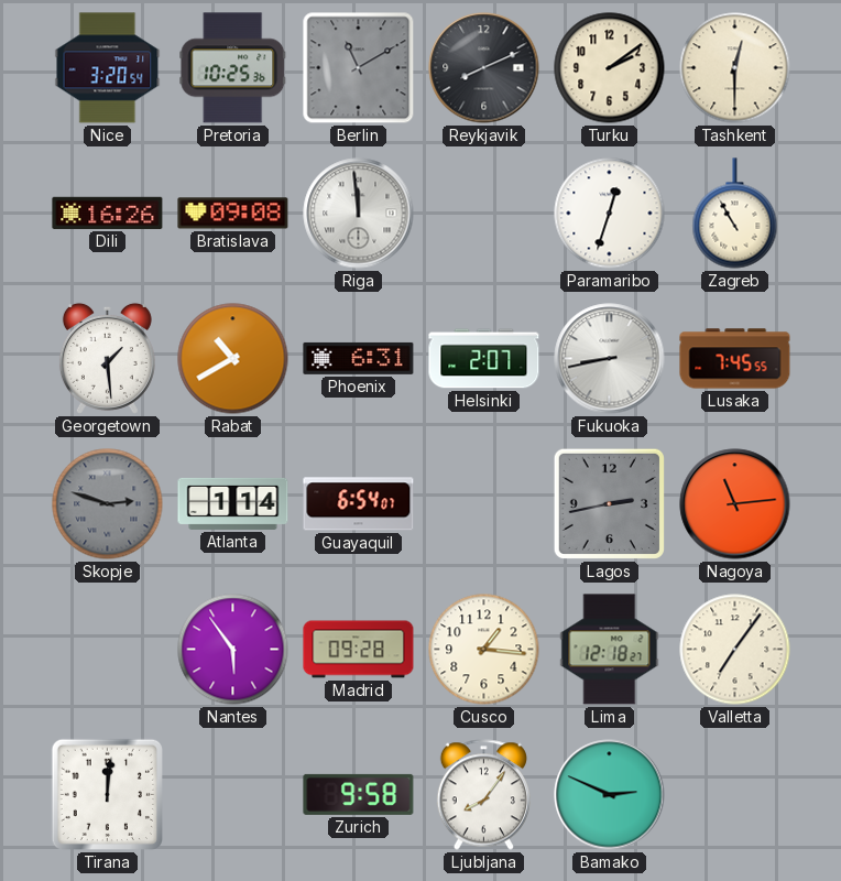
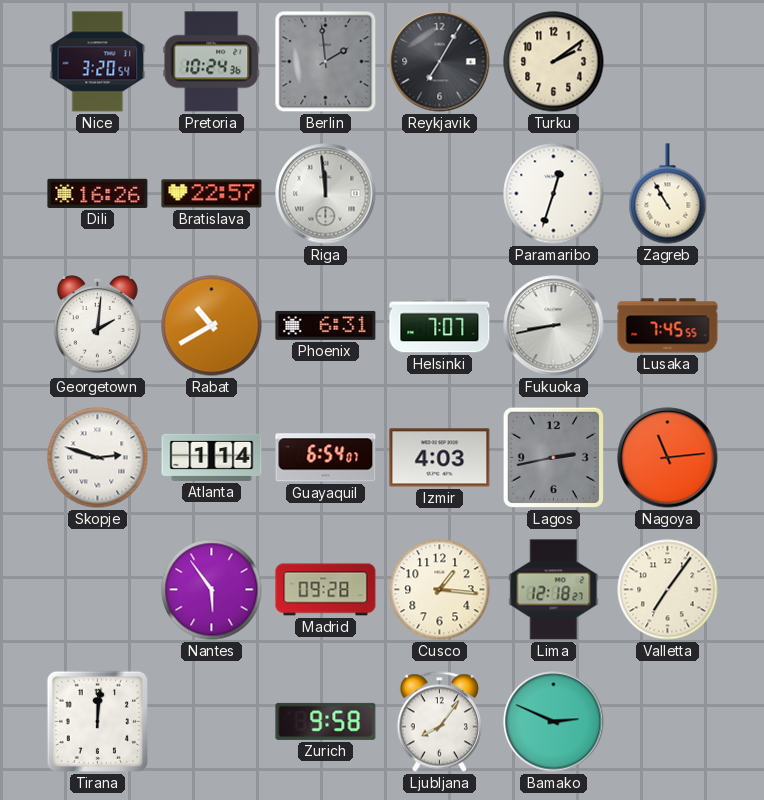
Pretoria: 10:25 -> 10:24
Berlin: 11:10 -> 1:59
Reykjavik: 8:11 -> 7:05
Tashkent: 12:30 -> none
Bratislava: 09:08 -> 22:57
Georgetown: 1:29 -> 2:01
Helsinki: 2:07 -> 7:07
Skopje dial: grey -> white
Izmir: none -> 4:03
